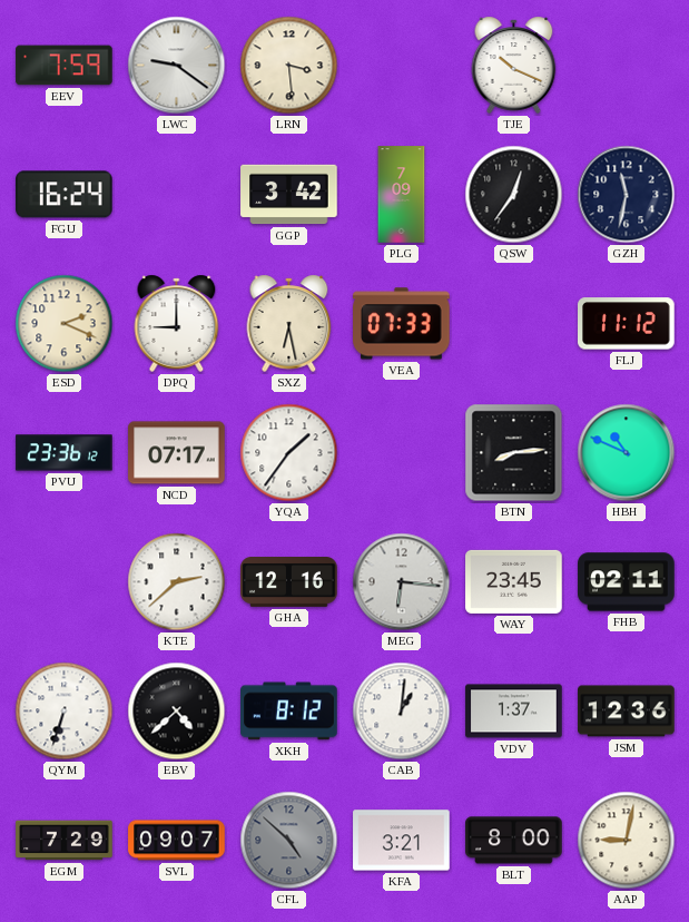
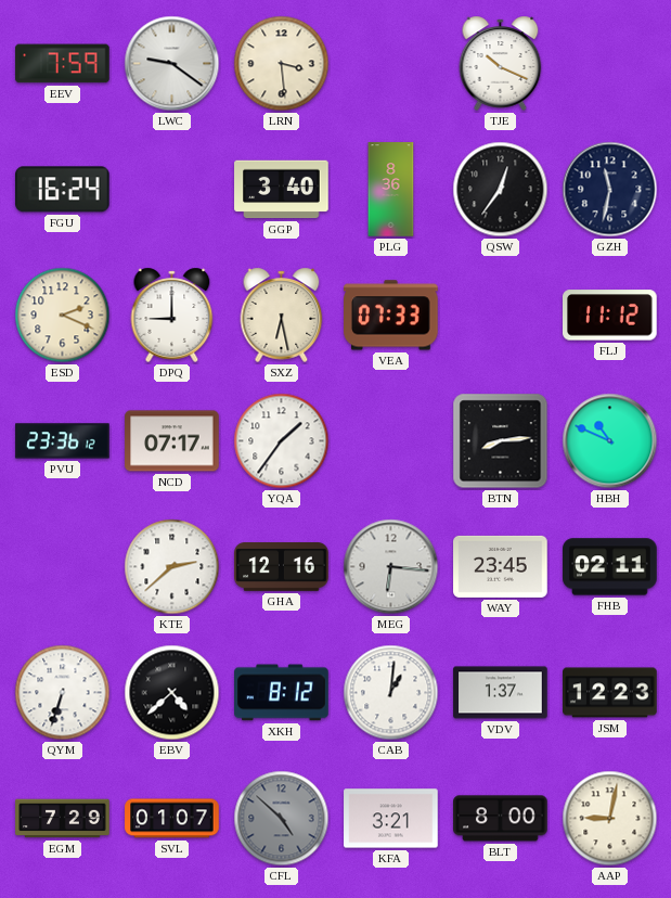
GGP: 3:42 -> 3:40
PLG: 7:09 -> 8:36
JSM: 12:36 -> 12:23
SVL: 09:07 -> 01:07
